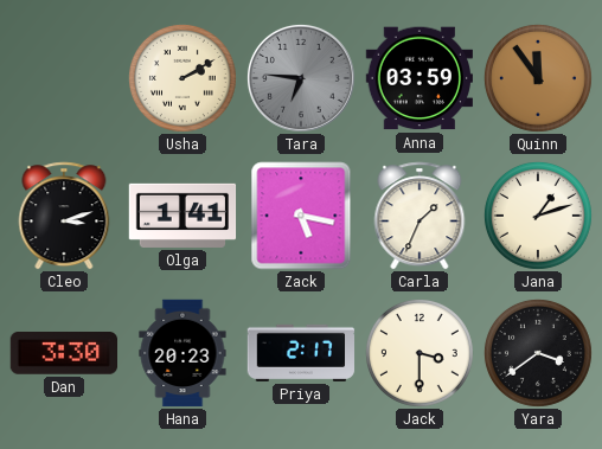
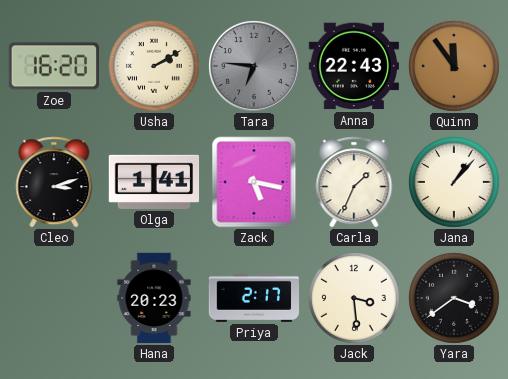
Zoe: none -> 16:20
Anna: 03:59 -> 22:43
Jana: 1:12 -> 1:07
Dan: 3:30 -> none
Jack: 3:30 -> 3:29
